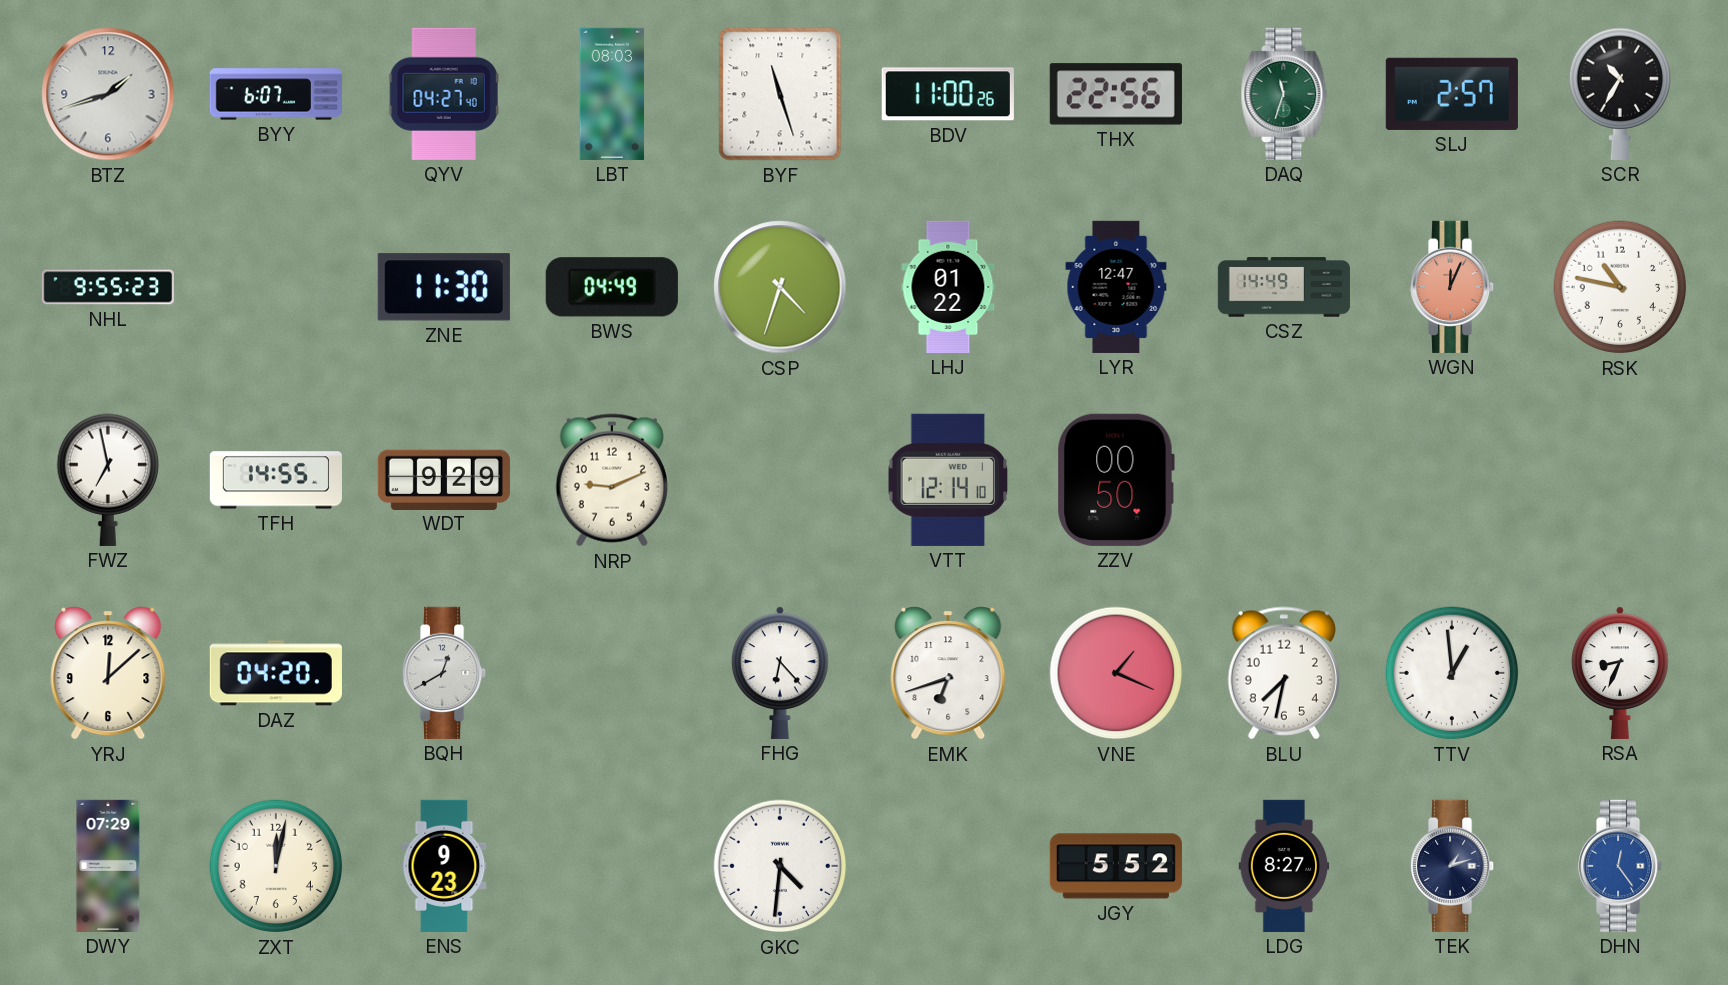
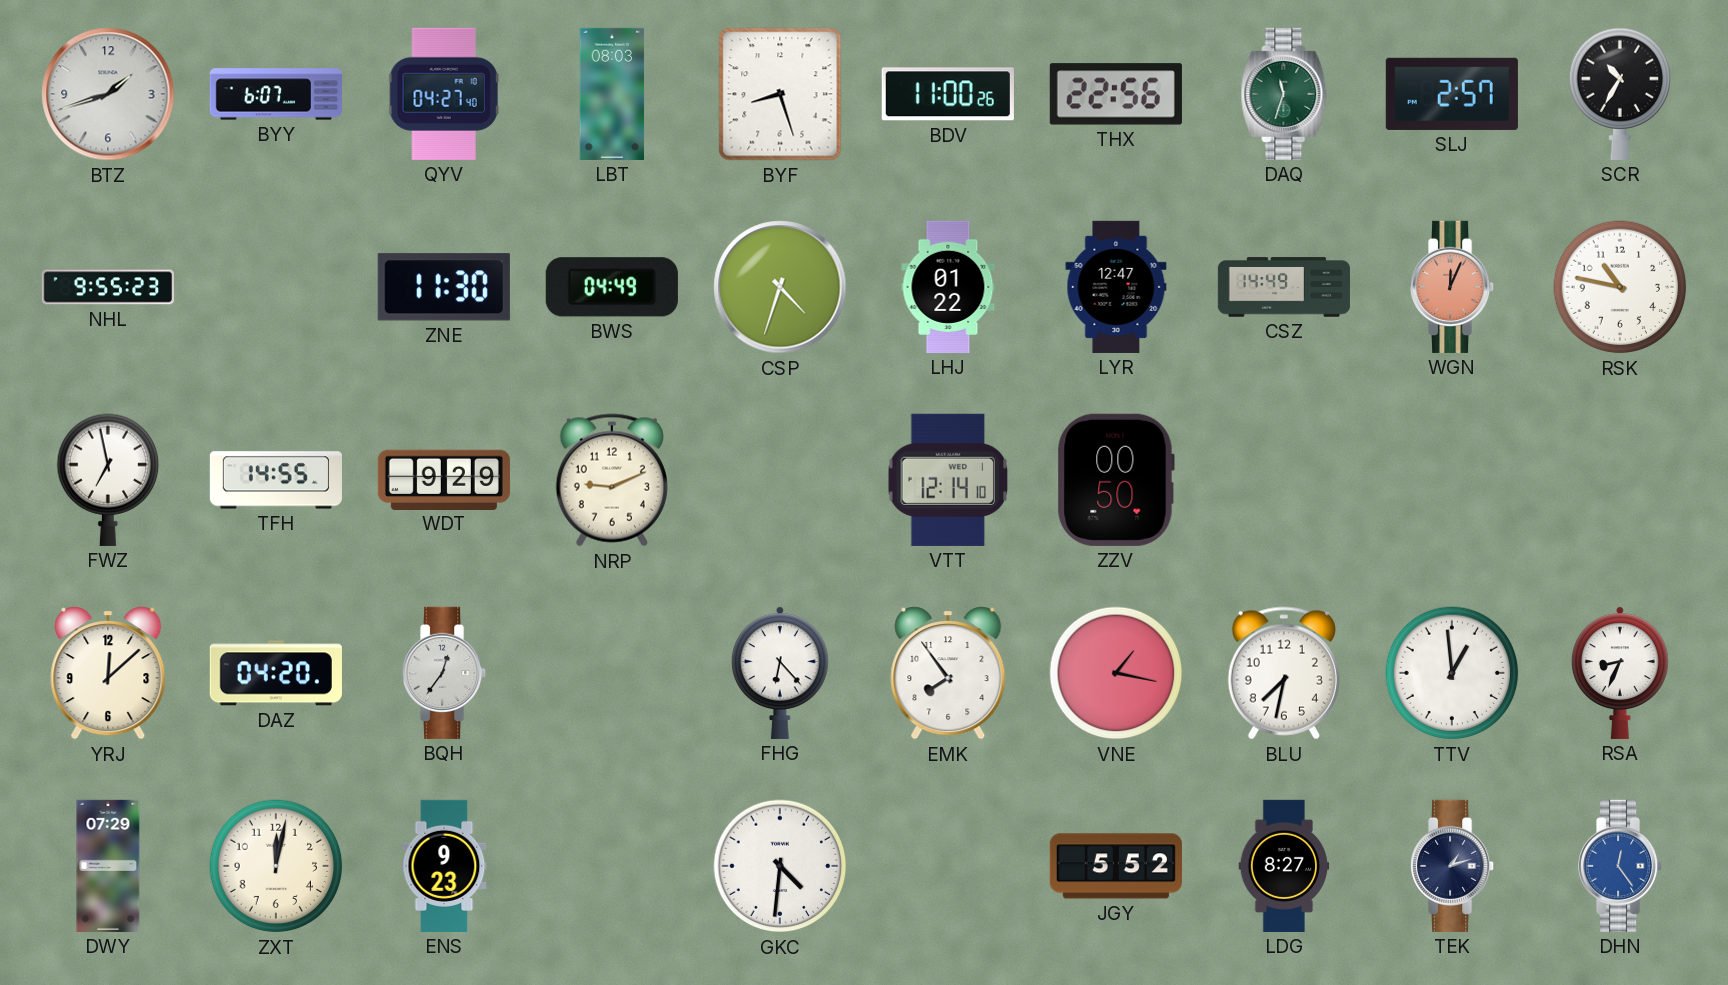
BYF: 11:27 -> 8:27
BQH: 12:40 -> 12:36
EMK: 6:42 -> 7:54
VNE: 1:19 -> 1:17
